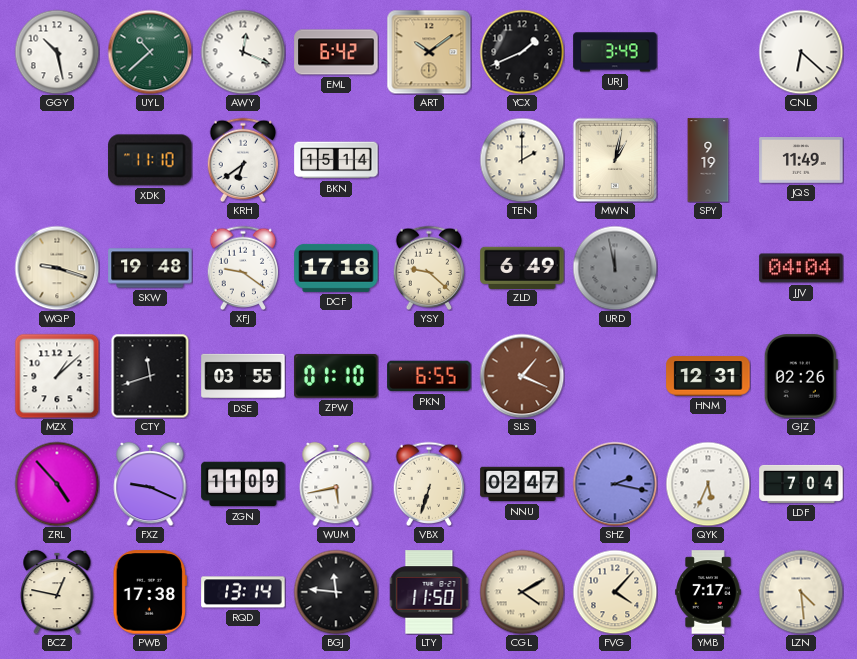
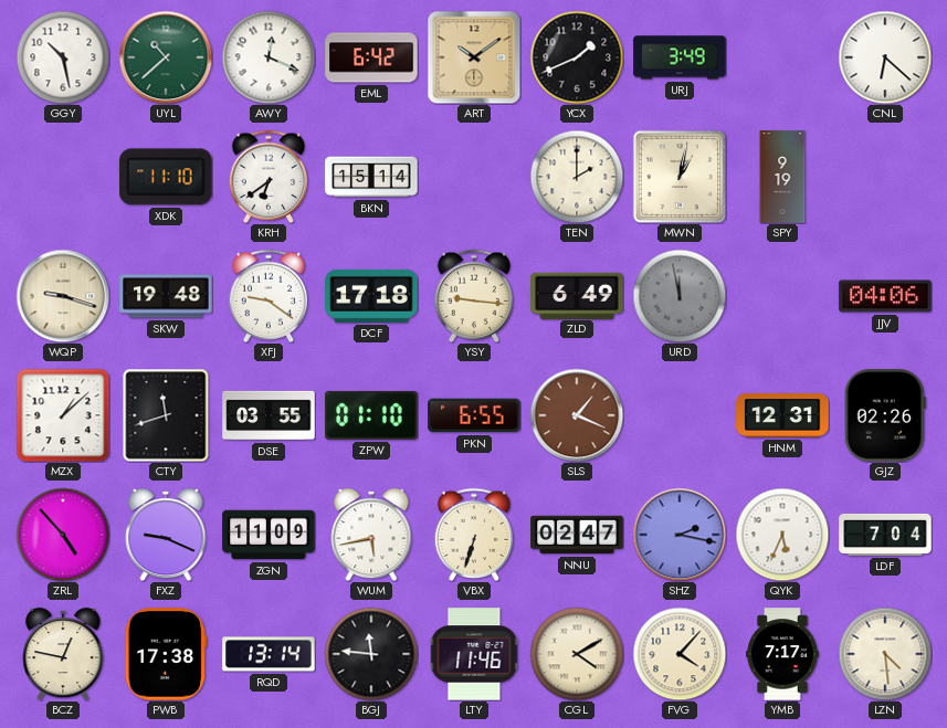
JQS: 11:49 -> none
YSY: 9:22 -> 9:16
JJV: 04:04 -> 04:06
LTY: 11:50 -> 11:46
